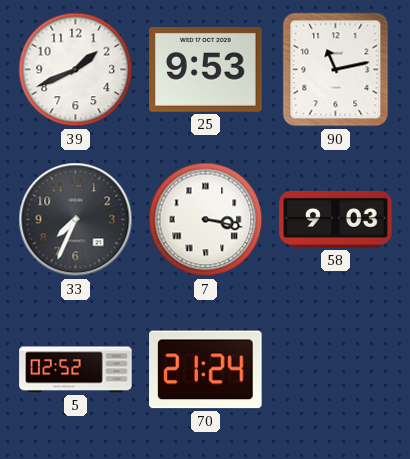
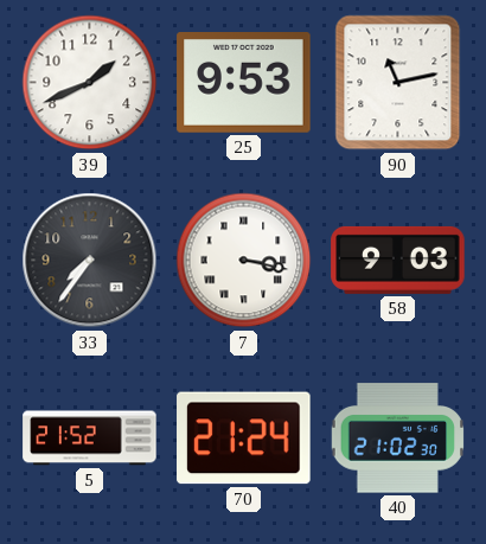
33: 7:34 -> 7:36
5: 02:52 -> 21:52
40: none -> 21:02
